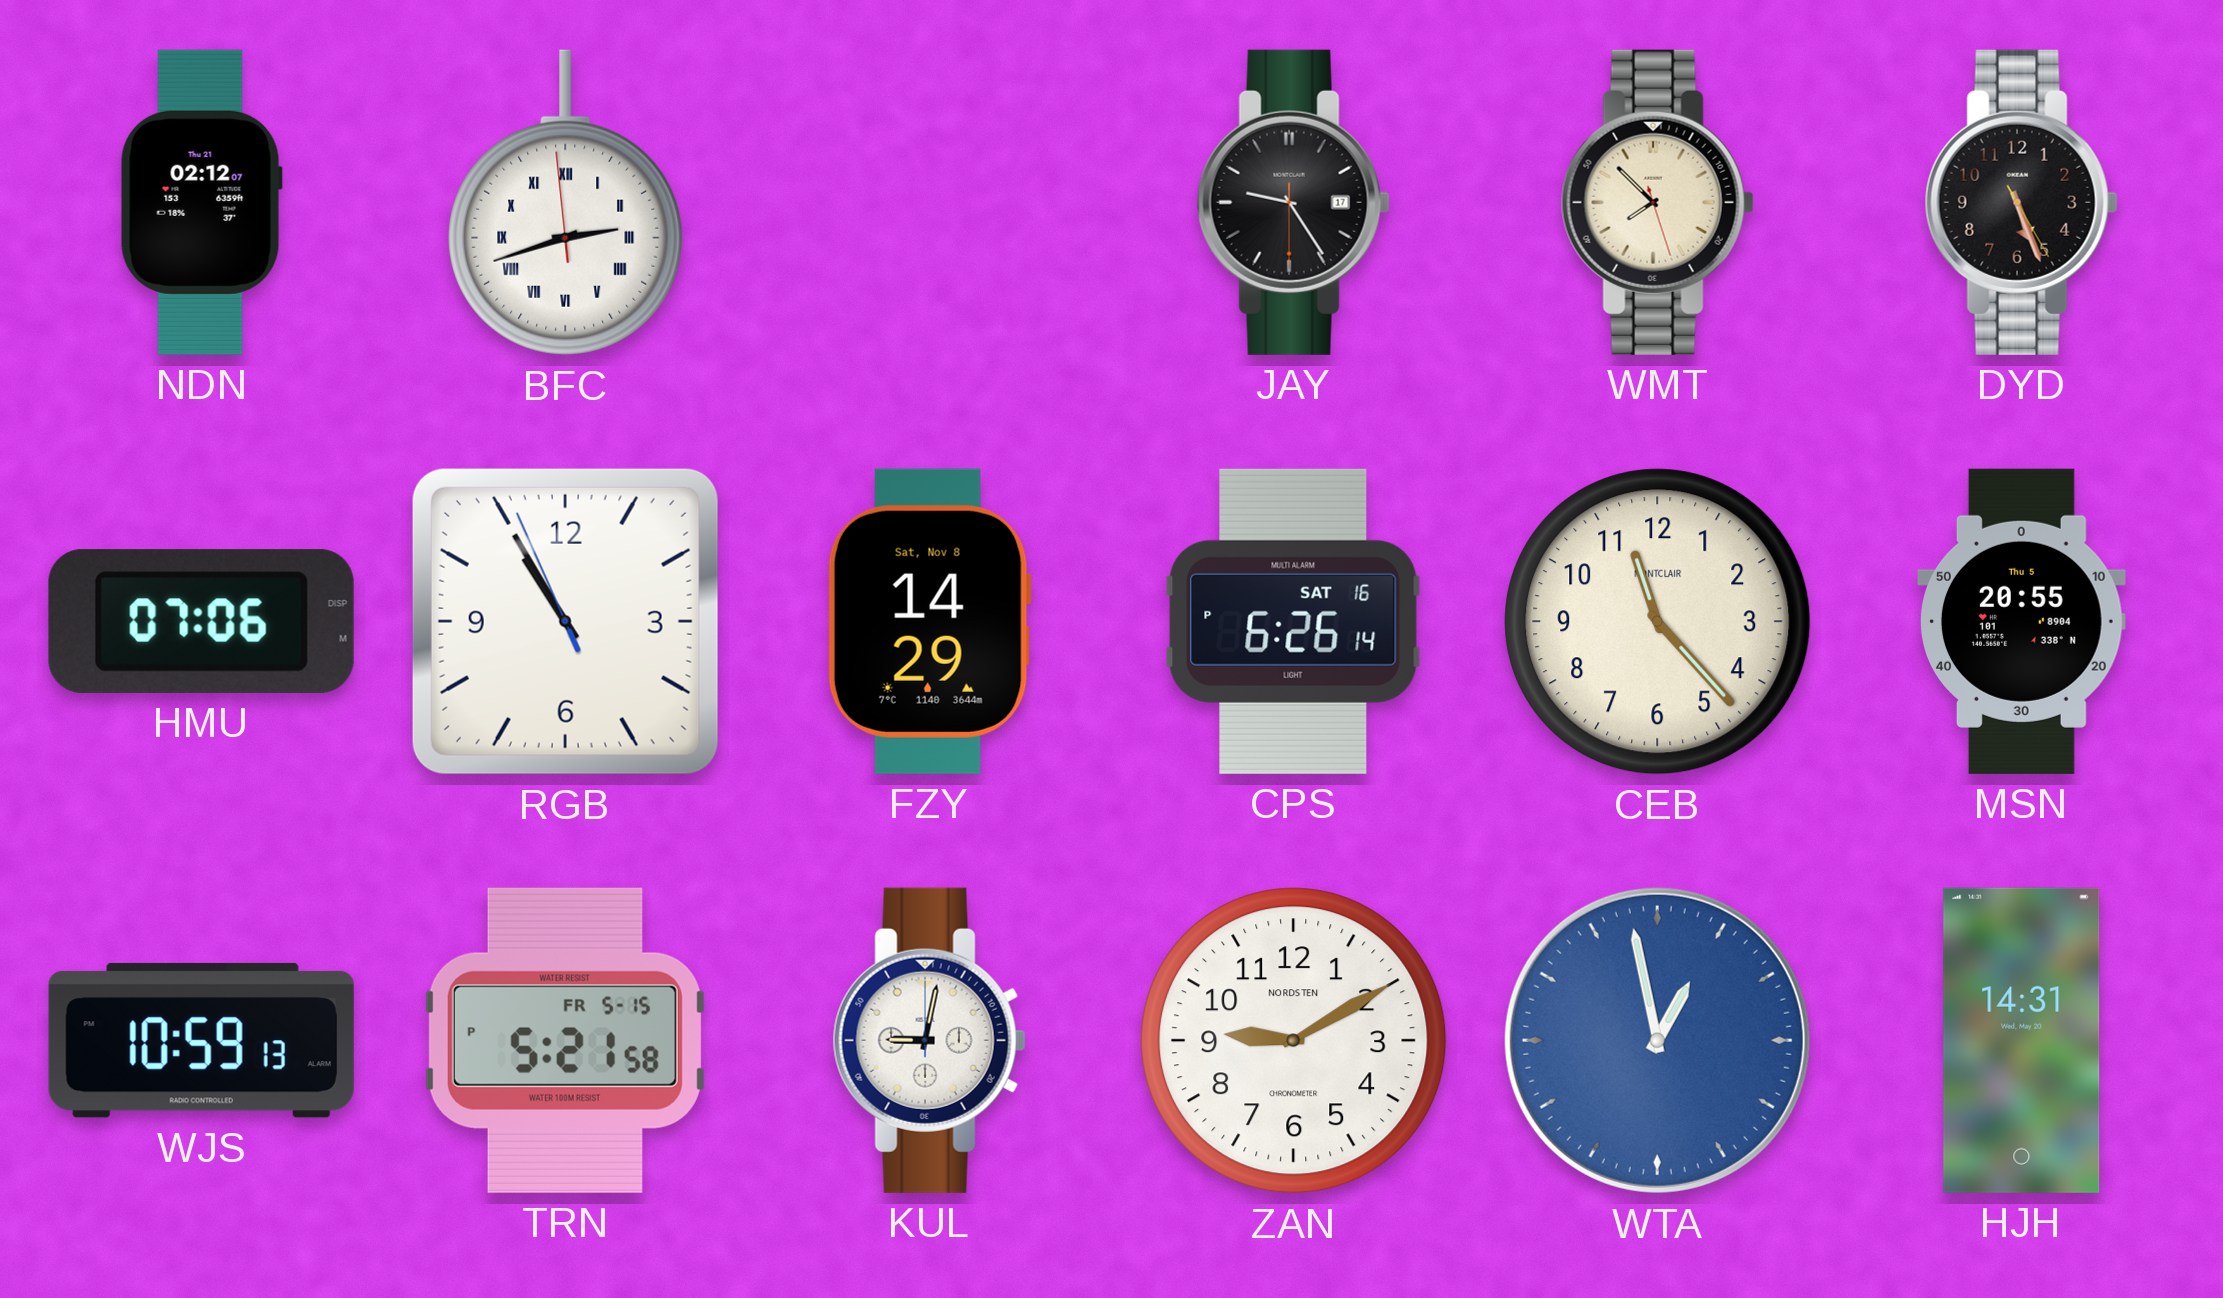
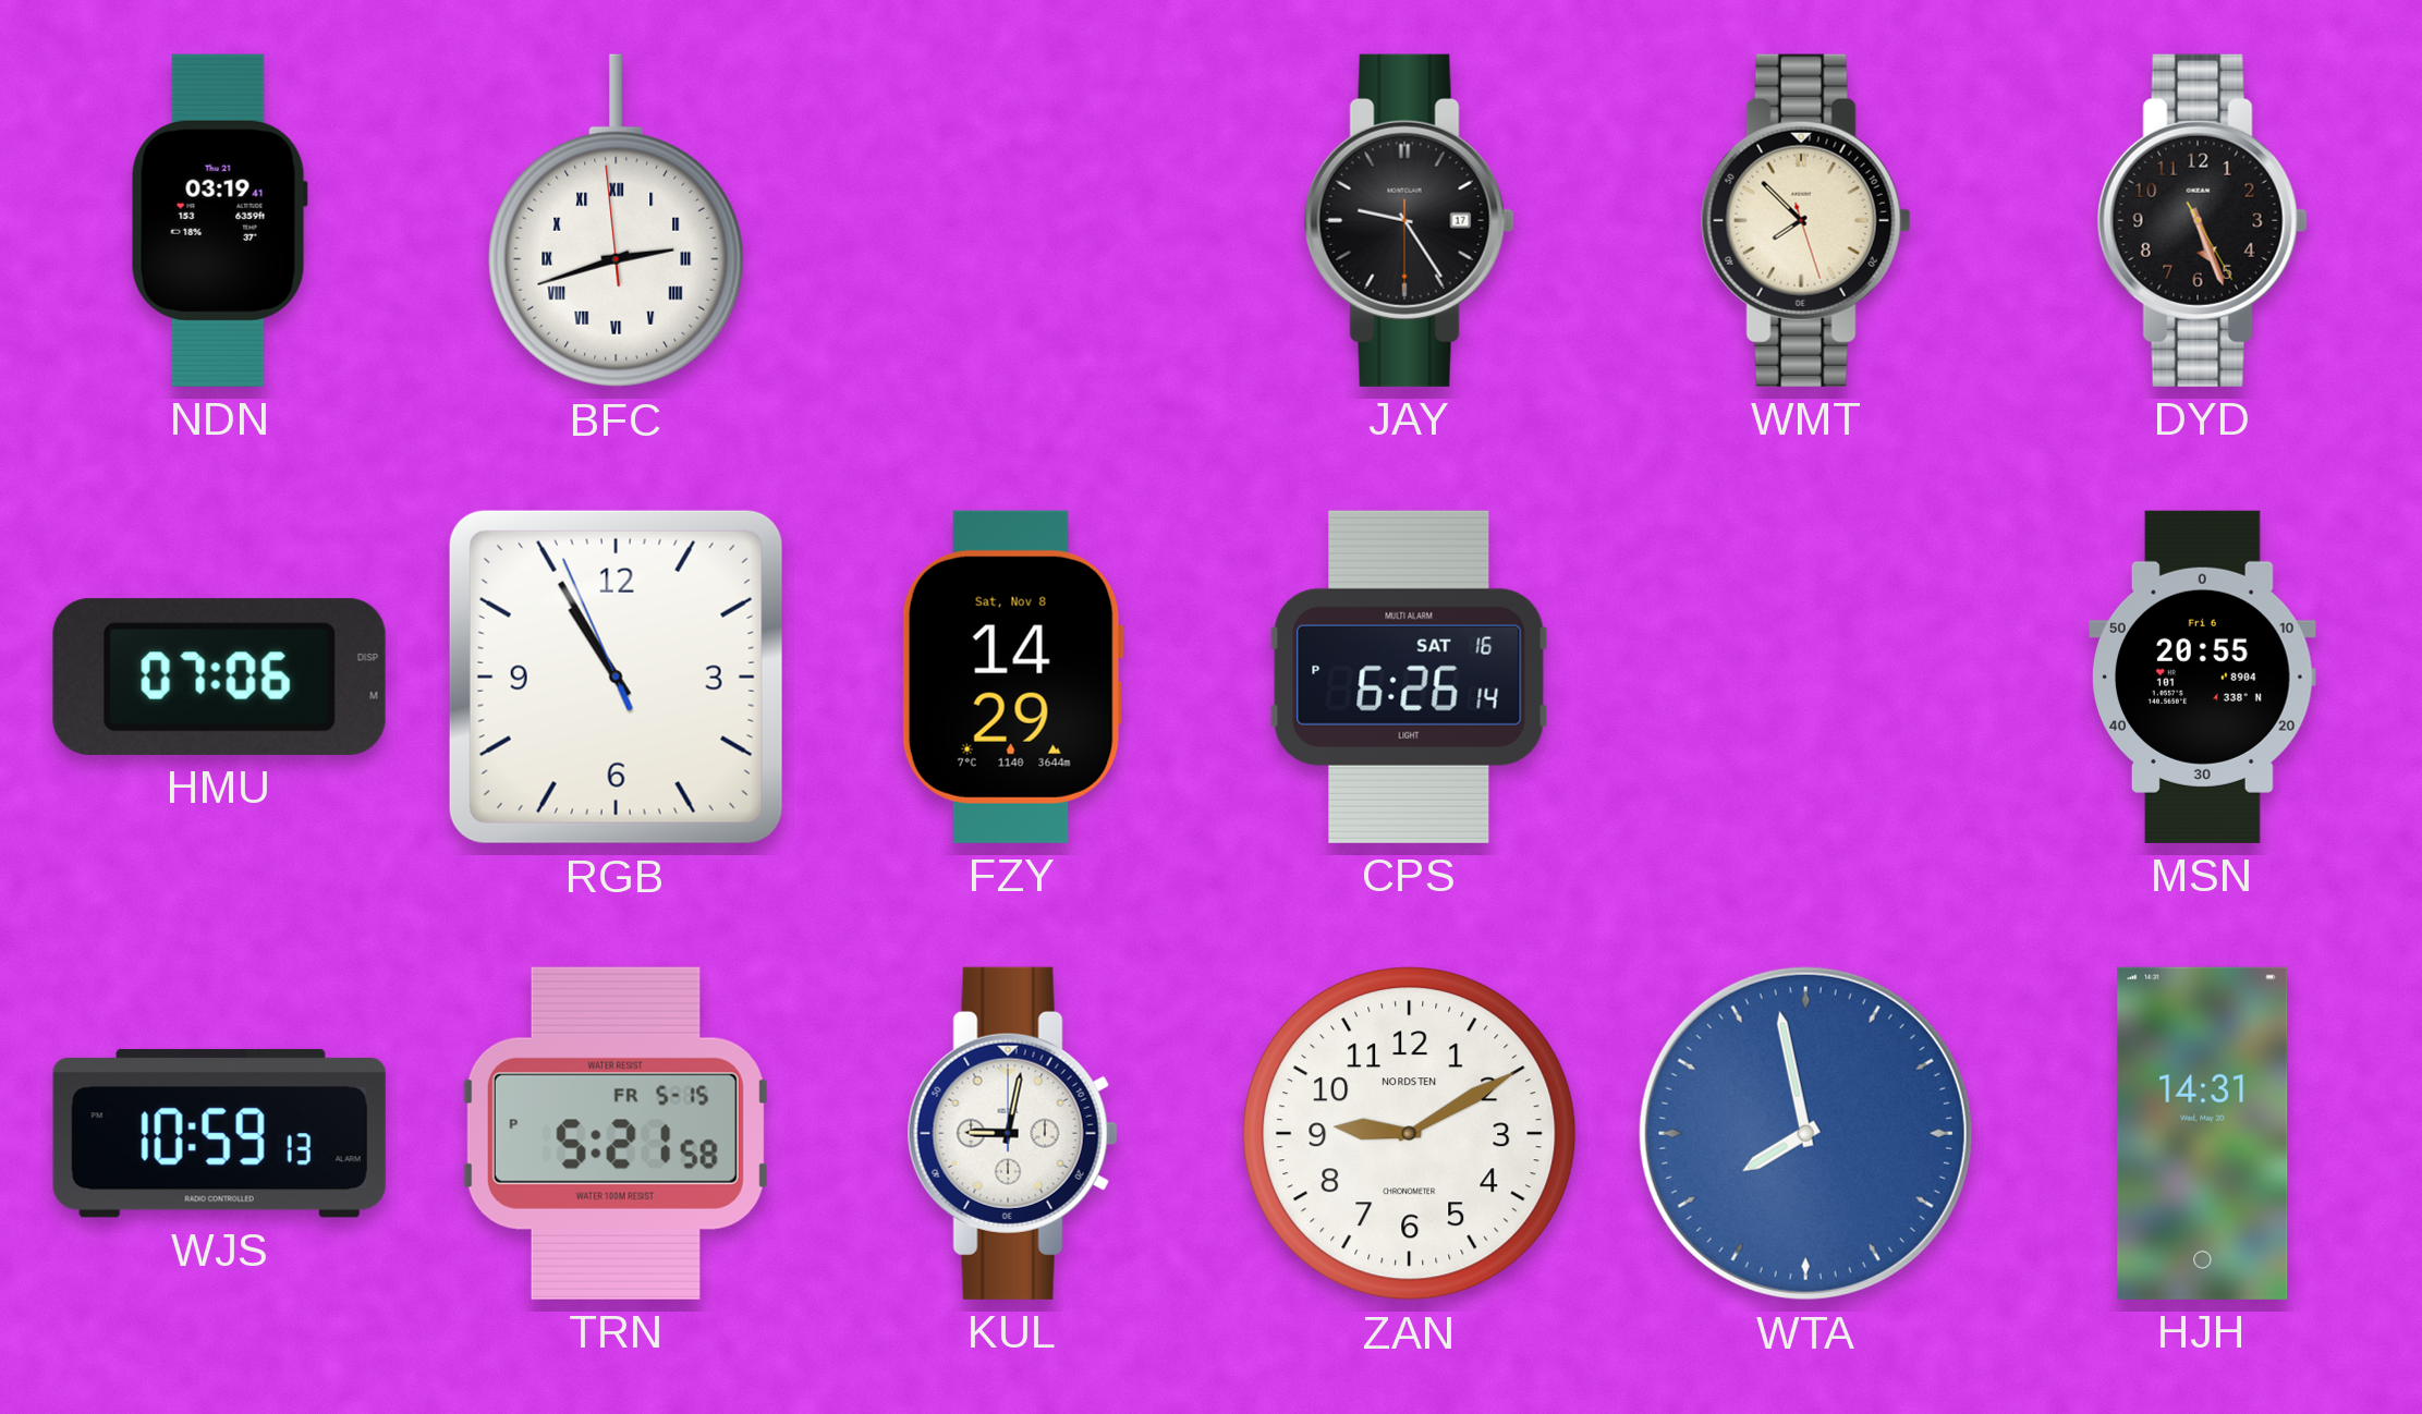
NDN: 02:12 -> 03:19
CEB: 11:23 -> none
MSN date: Thu 5 -> Fri 6
WTA: 12:58 -> 7:58
